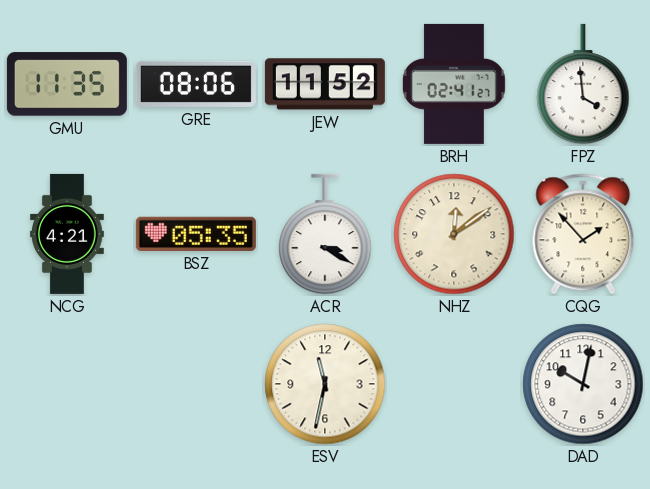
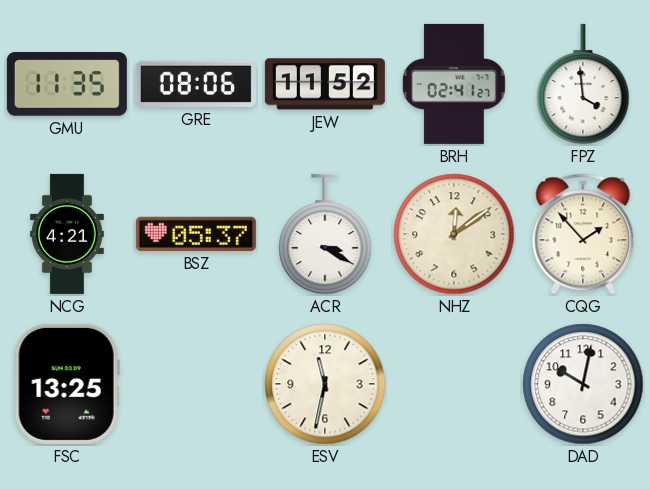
BSZ: 05:35 -> 05:37
FSC: none -> 13:25
